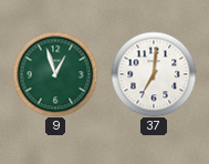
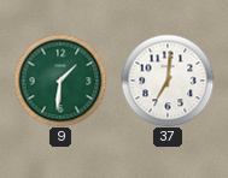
9: 12:57 -> 1:31
